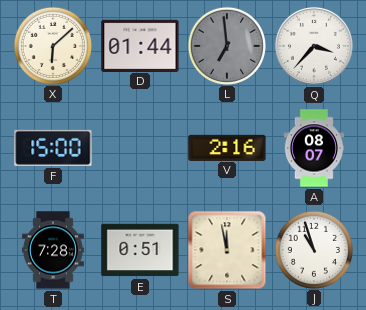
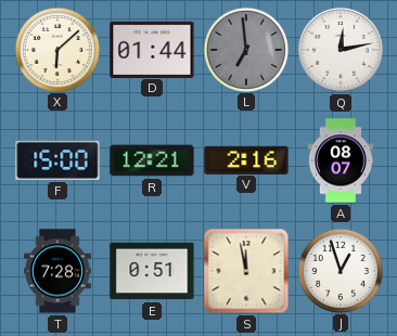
Q: 3:37 -> 12:13
R: none -> 12:21
J: 10:57 -> 12:57
